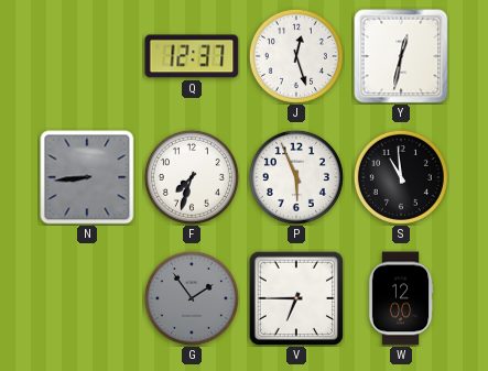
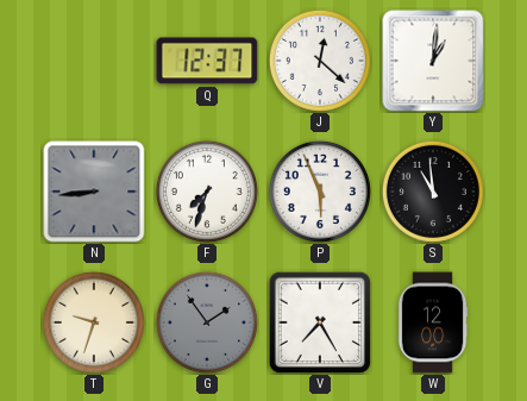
J: 12:27 -> 12:22
Y: 12:32 -> 1:01
T: none -> 9:33
V: 6:45 -> 7:25
